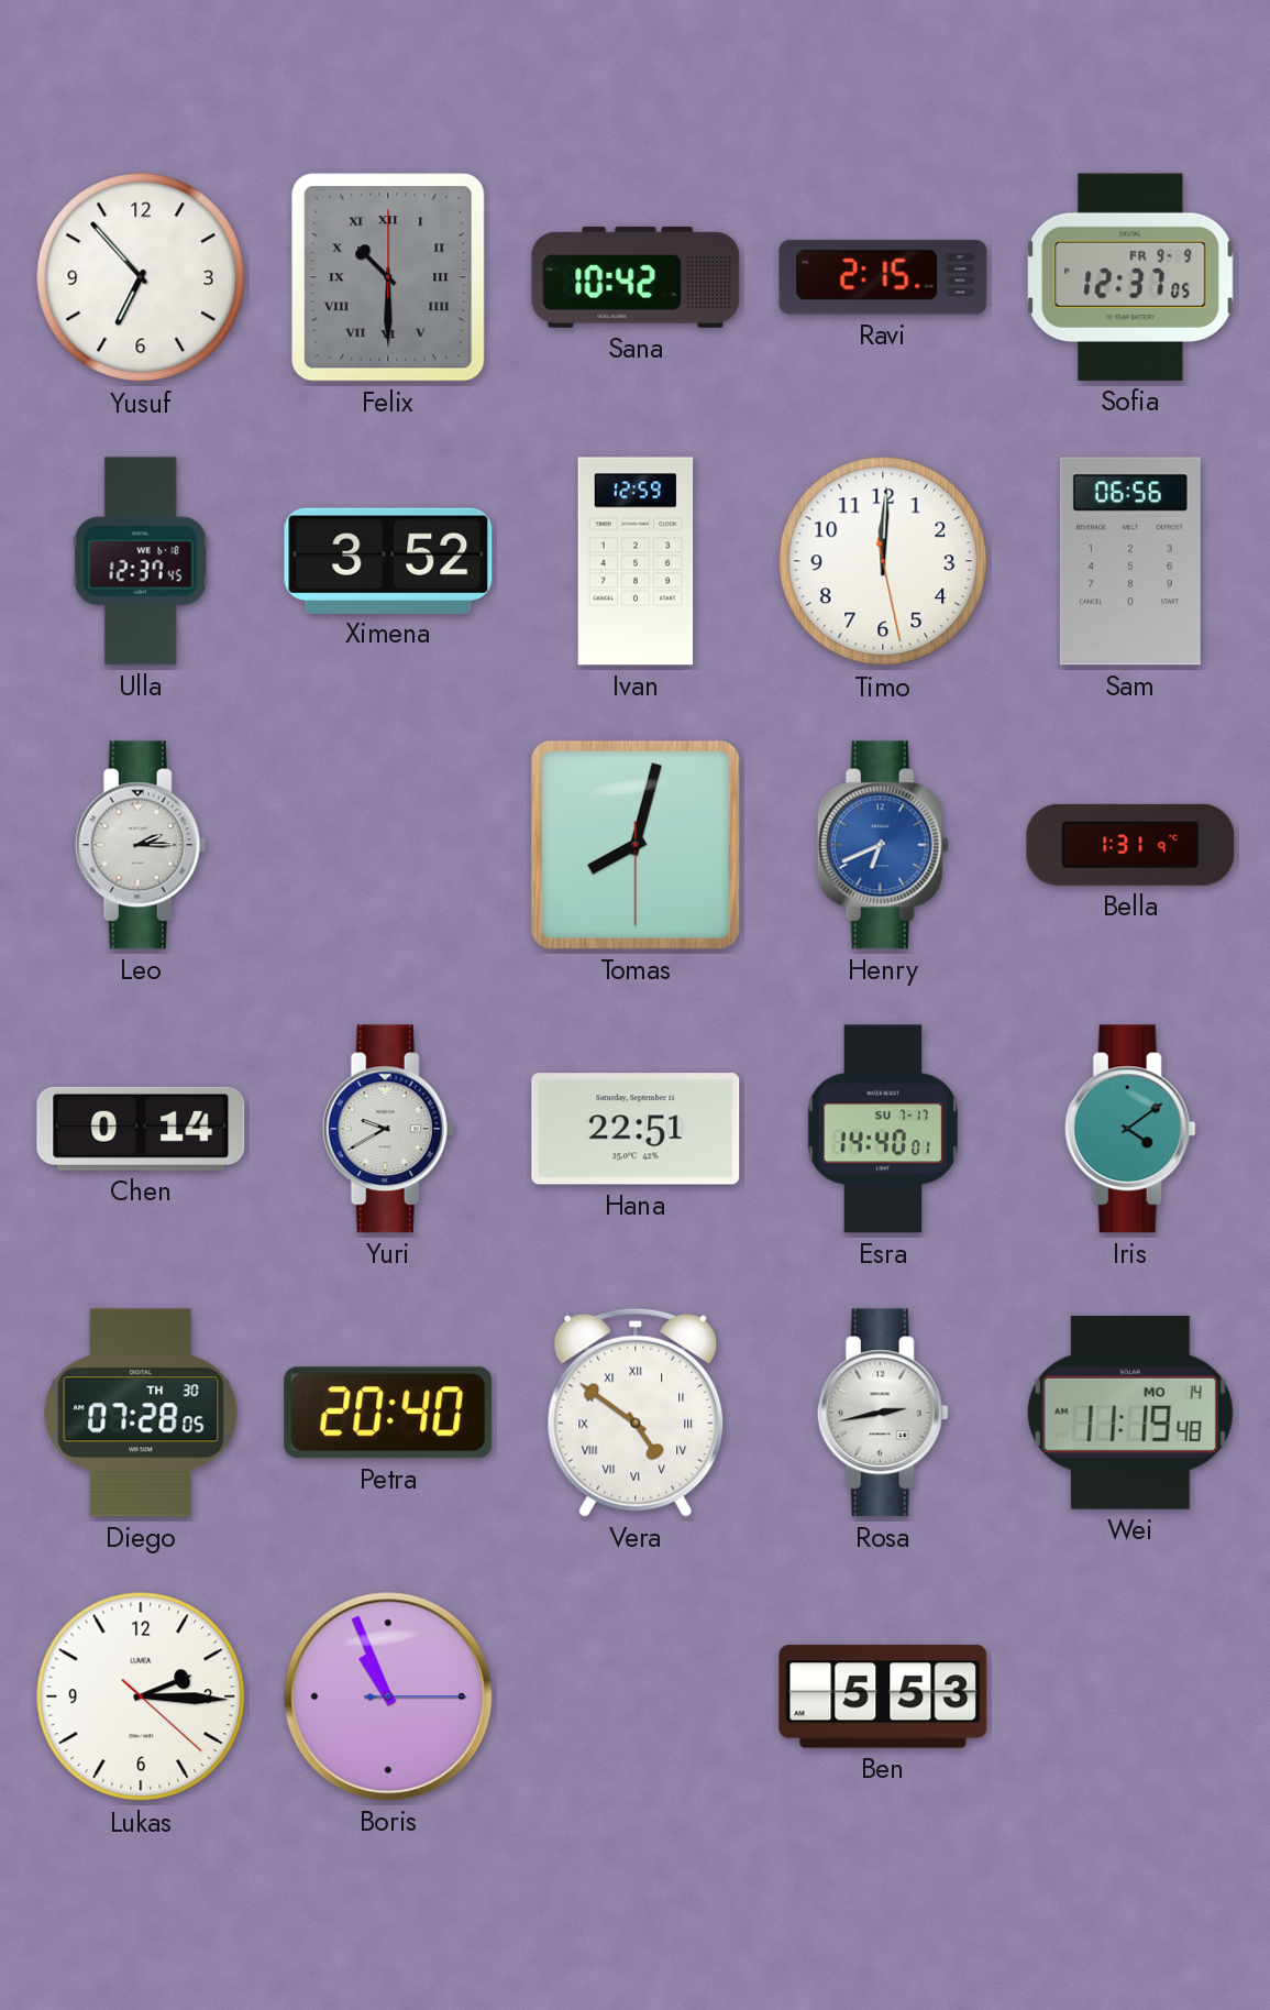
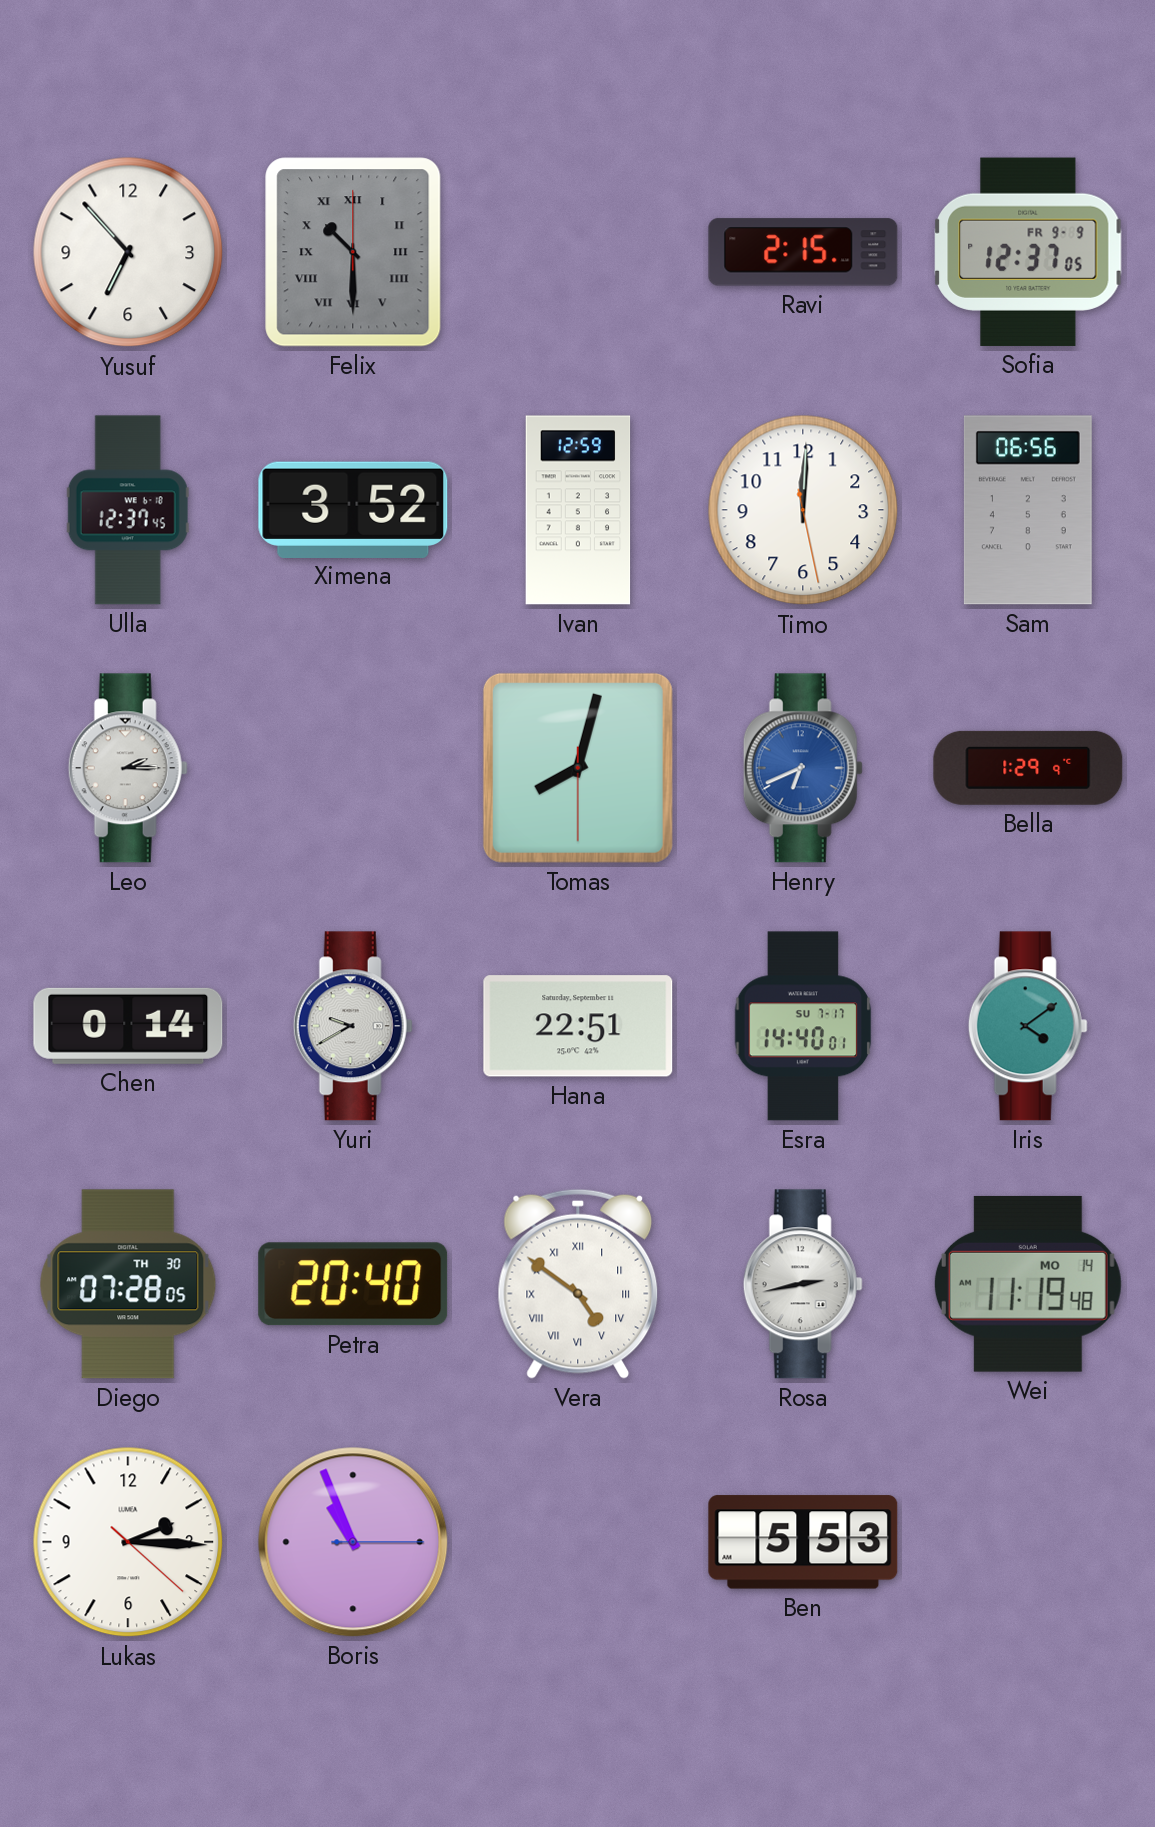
Sana: 10:42 -> none
Bella: 1:31 -> 1:29
